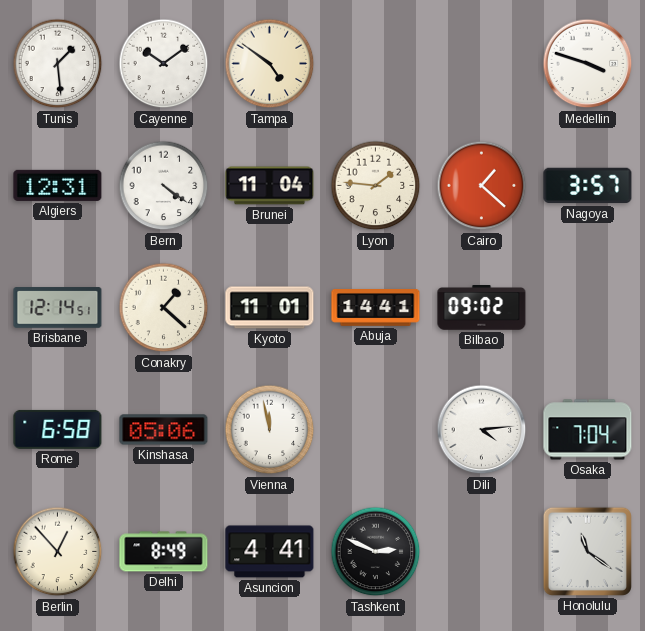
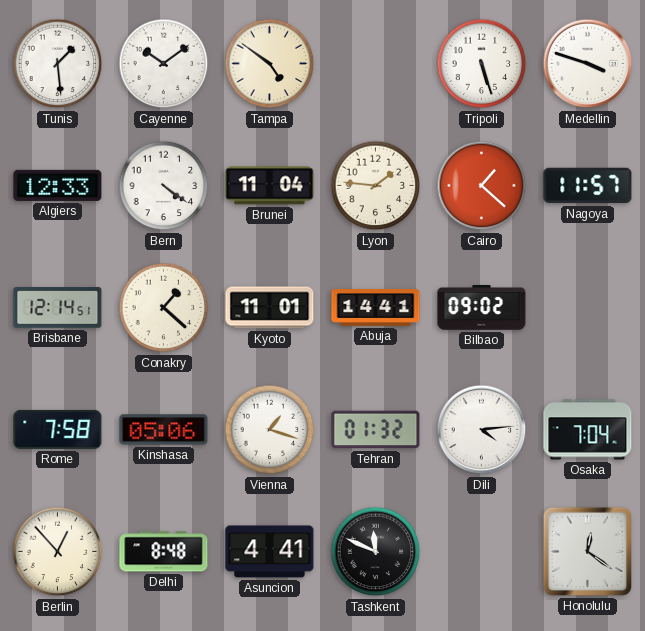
Tripoli: none -> 5:27
Algiers: 12:31 -> 12:33
Nagoya: 3:57 -> 11:57
Rome: 6:58 -> 7:58
Vienna: 11:58 -> 1:18
Tehran: none -> 01:32
Delhi: 8:49 -> 8:48
Tashkent: 2:49 -> 11:49
Honolulu: 11:21 -> 12:21
